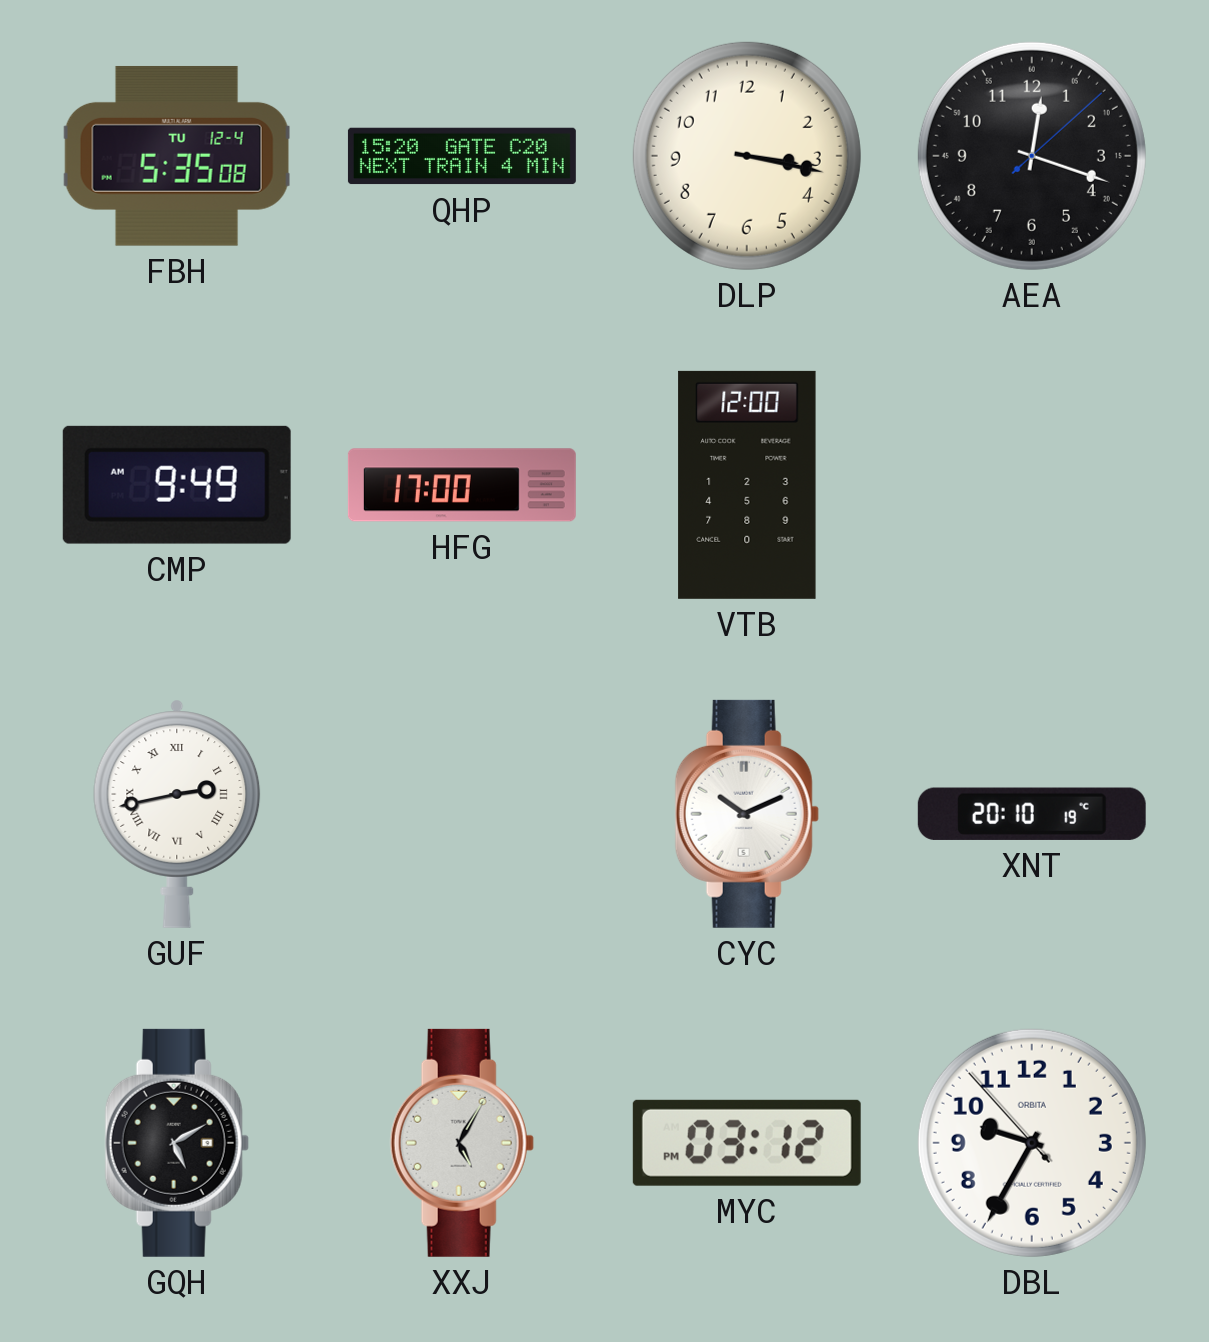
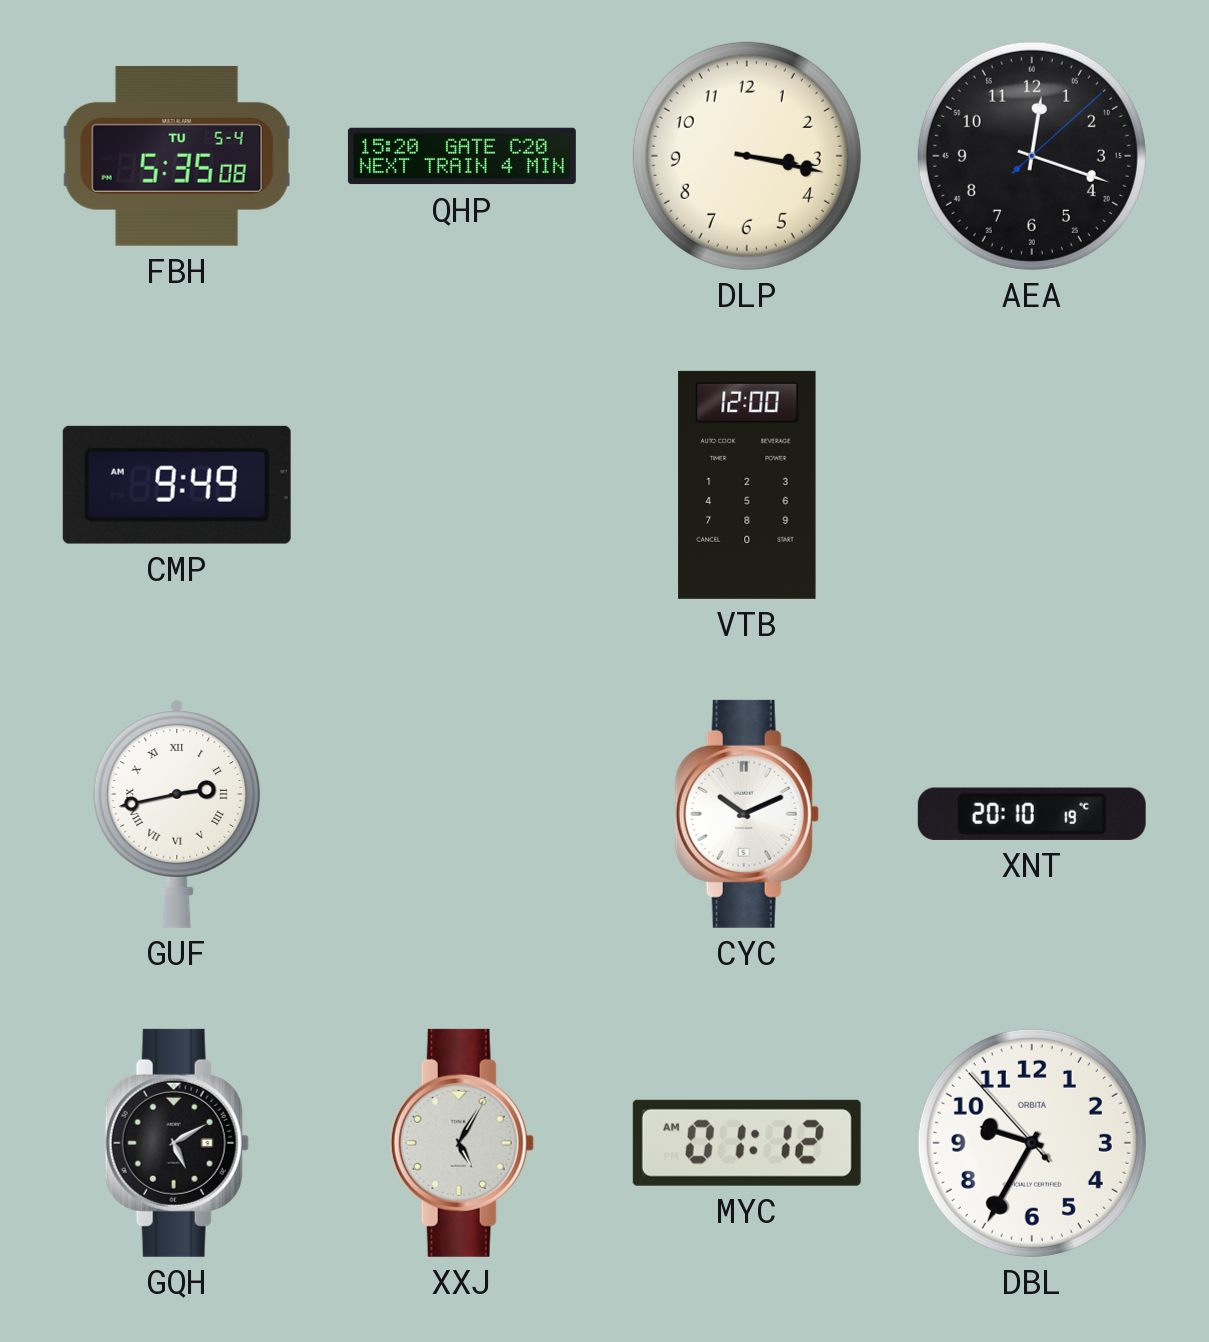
FBH date: TU 12-4 -> TU 5-4
HFG: 17:00 -> none
MYC: 03:12 -> 01:12
